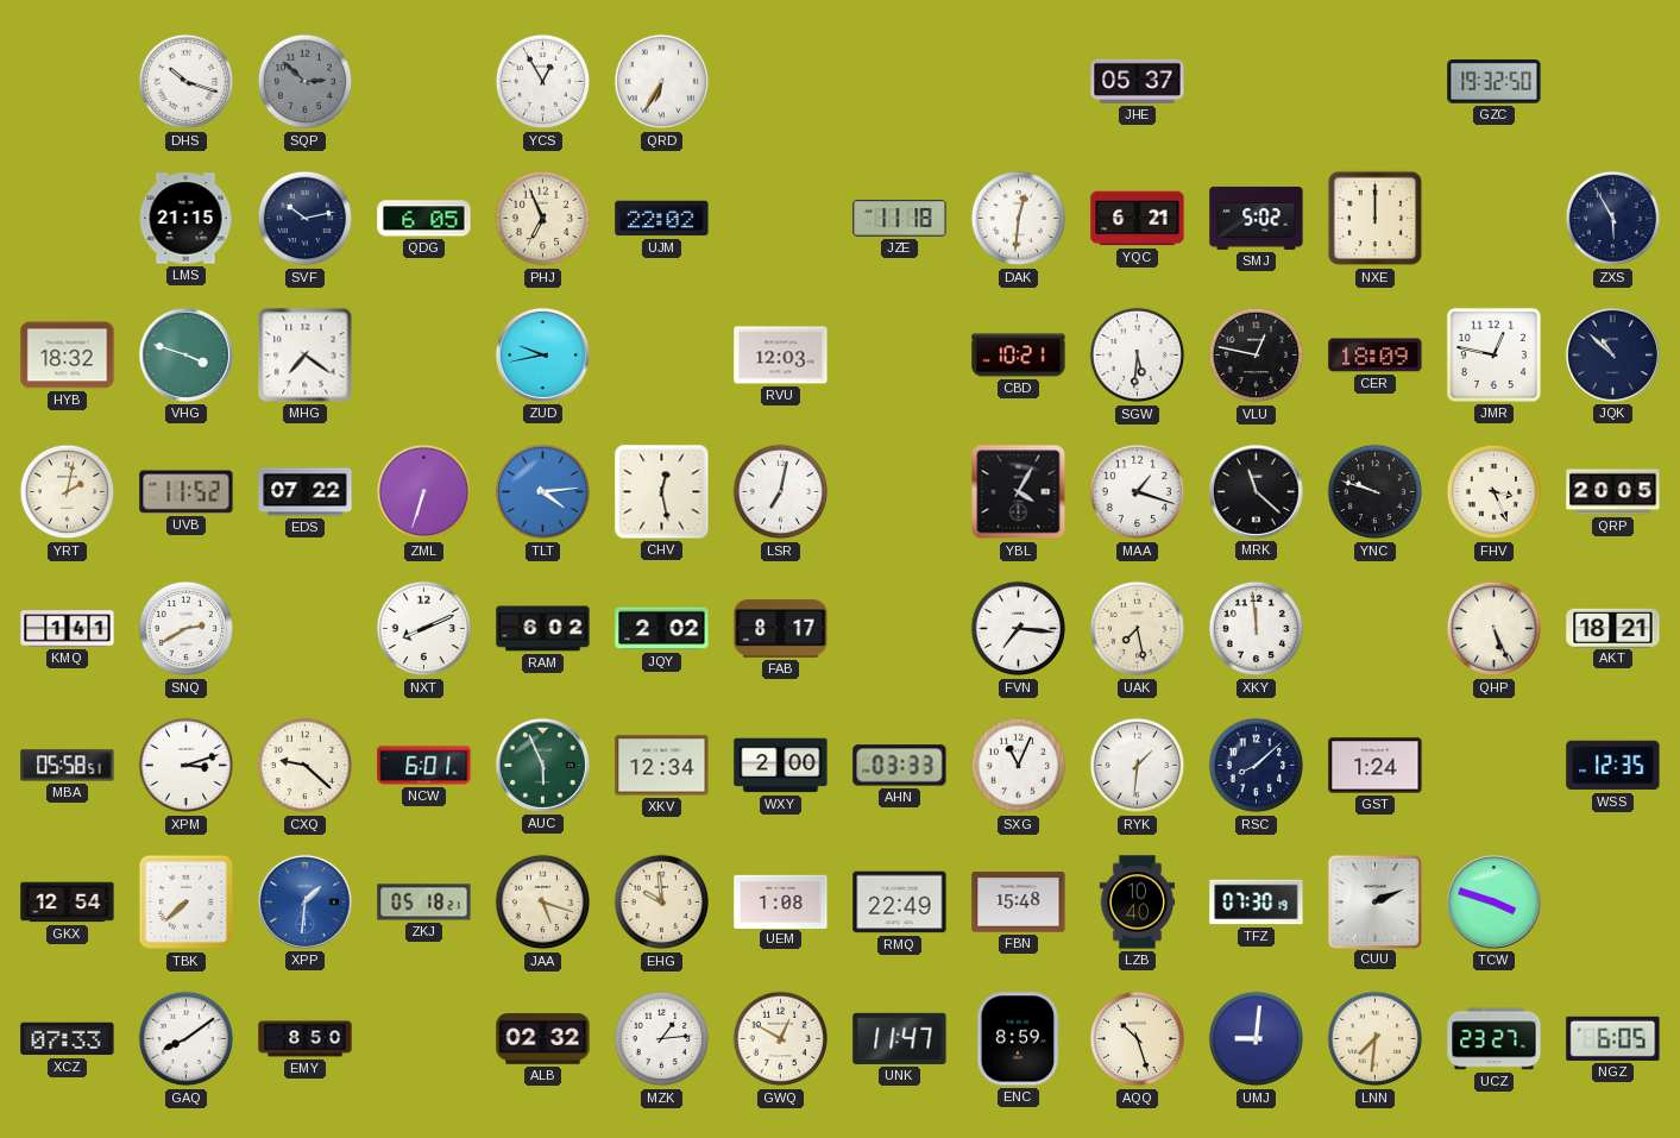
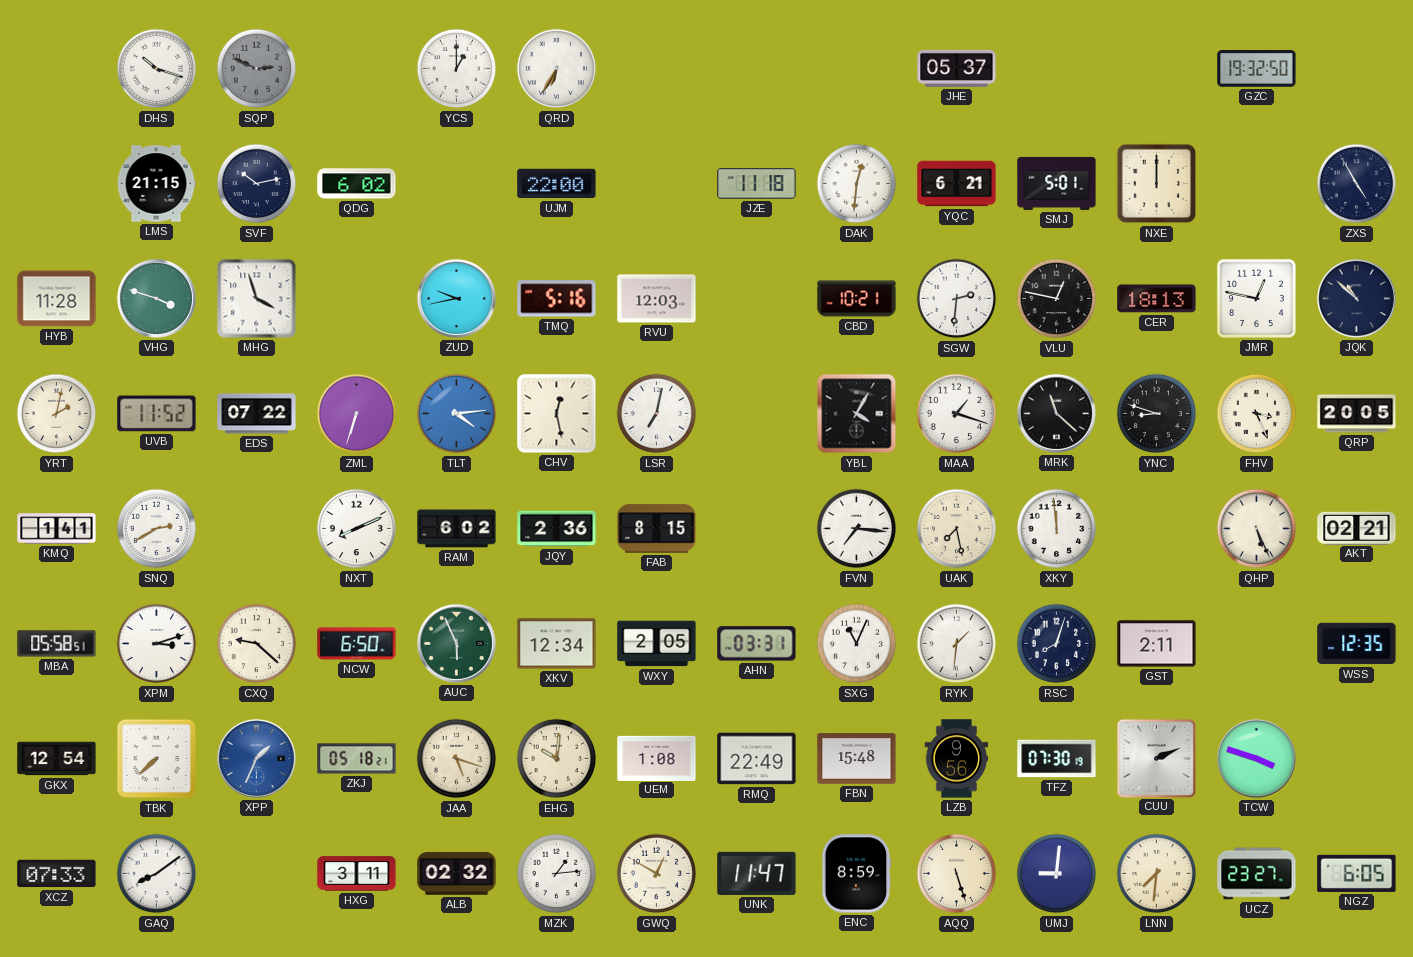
SQP: 2:52 -> 2:49
YCS: 12:55 -> 1:00
QDG: 6:05 -> 6:02
PHJ: 6:56 -> none
UJM: 22:02 -> 22:00
SMJ: 5:02 -> 5:01
ZXS: 5:55 -> 4:55
HYB: 18:32 -> 11:28
MHG: 7:21 -> 3:57
TMQ: none -> 5:16
SGW: 5:31 -> 2:31
CER: 18:09 -> 18:13
YNC: 9:48 -> 8:48
JQY: 2:02 -> 2:36
FAB: 8:17 -> 8:15
AKT: 18:21 -> 02:21
NCW: 6:01 -> 6:50
WXY: 2:00 -> 2:05
AHN: 03:33 -> 03:31
RSC: 8:08 -> 8:03
GST: 1:24 -> 2:11
XPP: 1:31 -> 1:34
EHG: 9:59 -> 10:01
LZB: 10:40 -> 9:56
EMY: 8:50 -> none
HXG: none -> 3:11
AQQ: 10:27 -> 5:27
